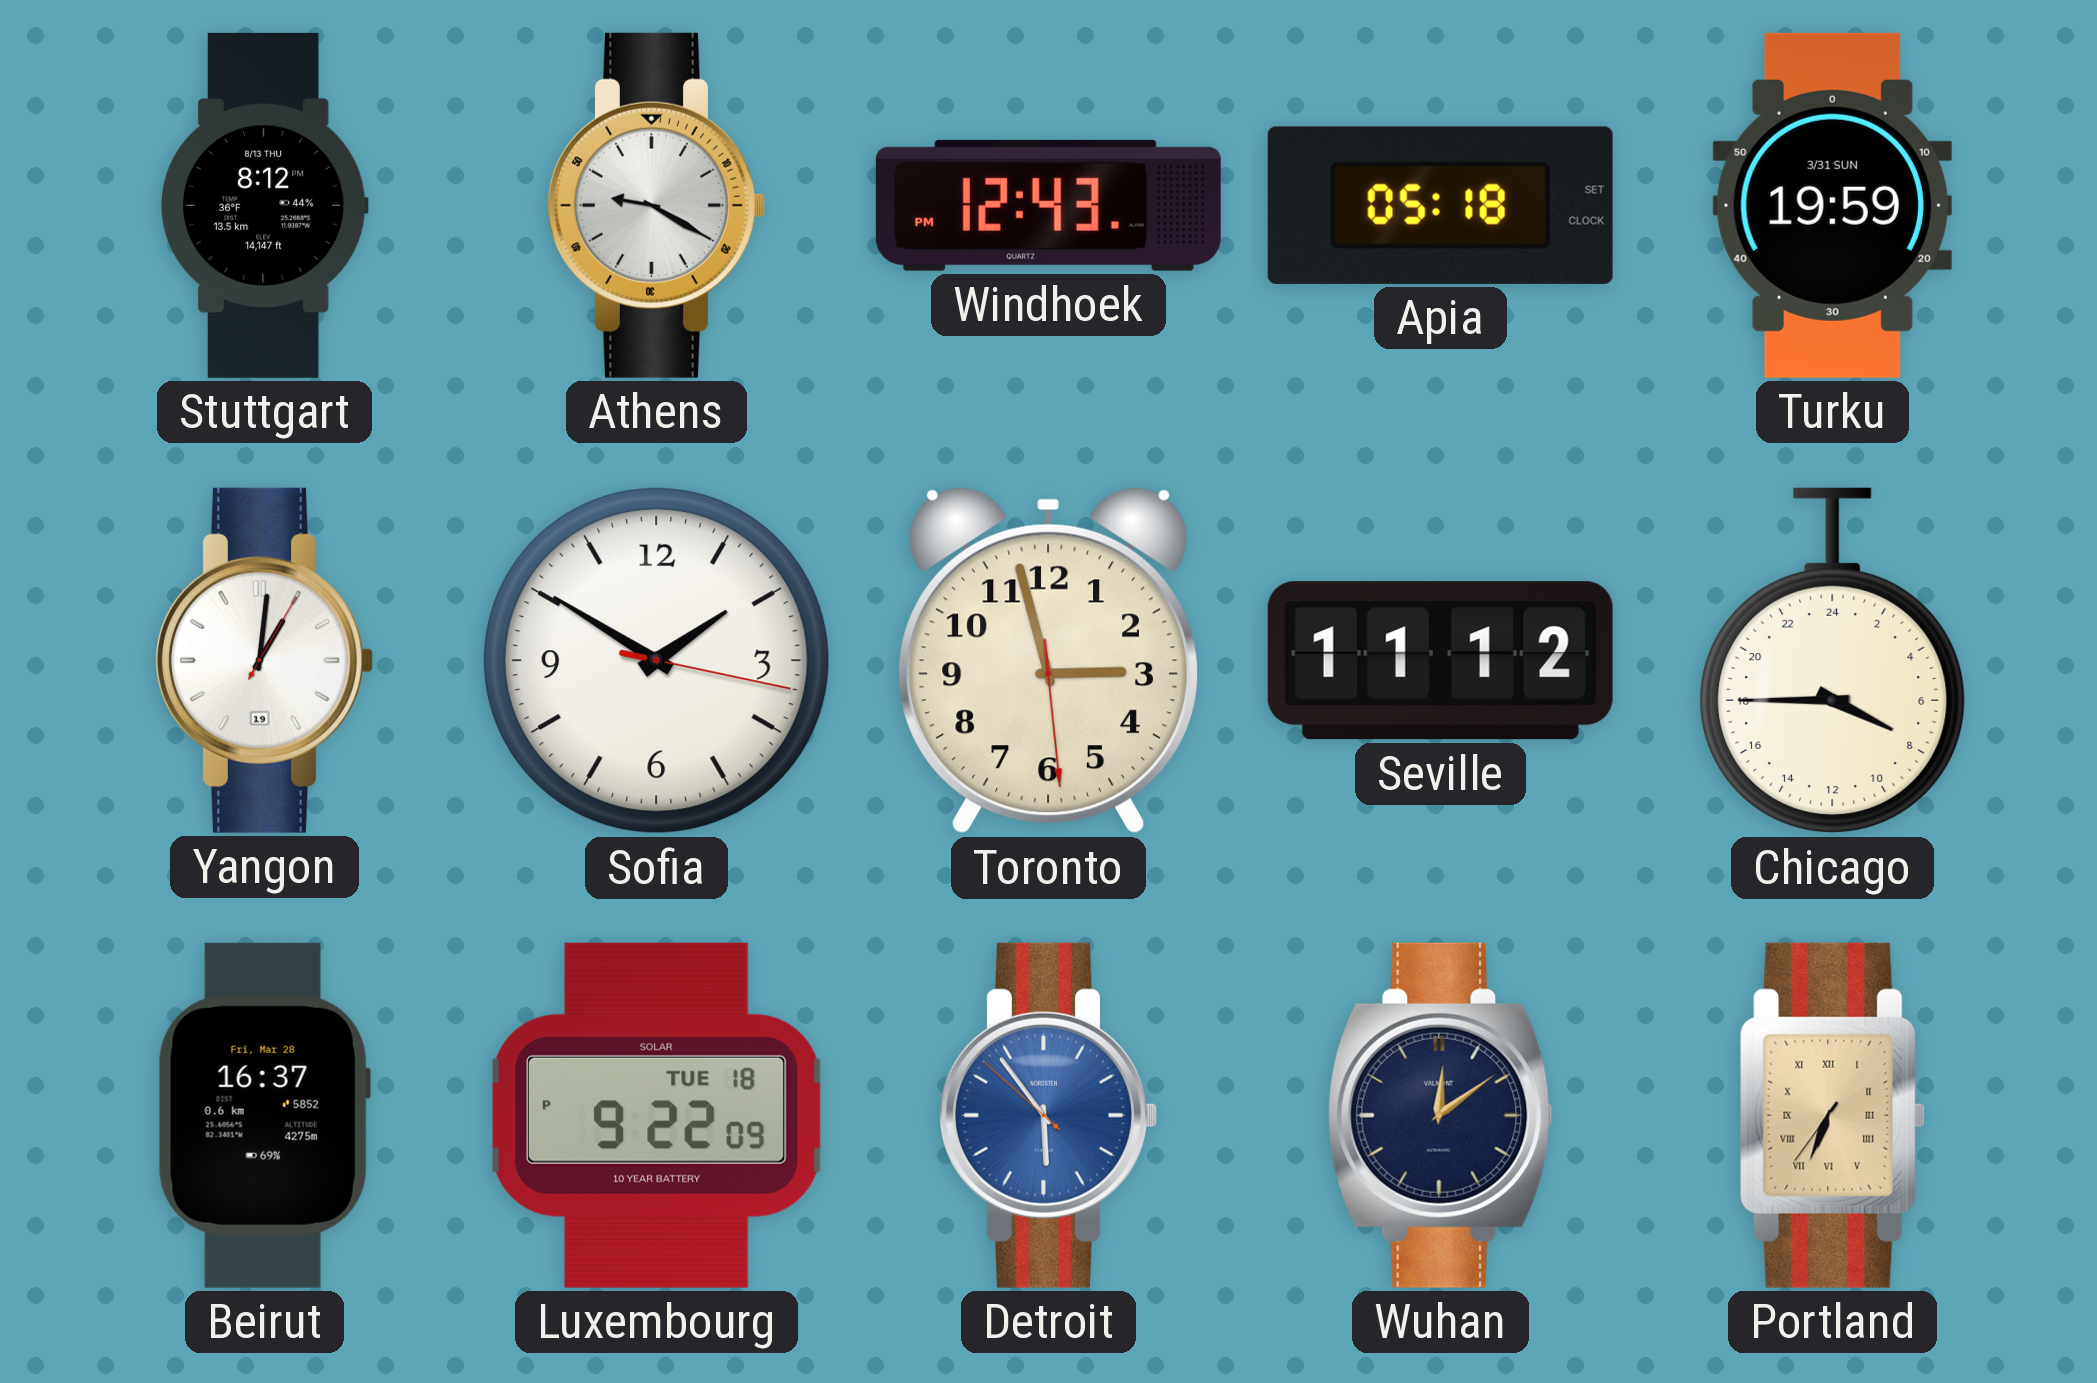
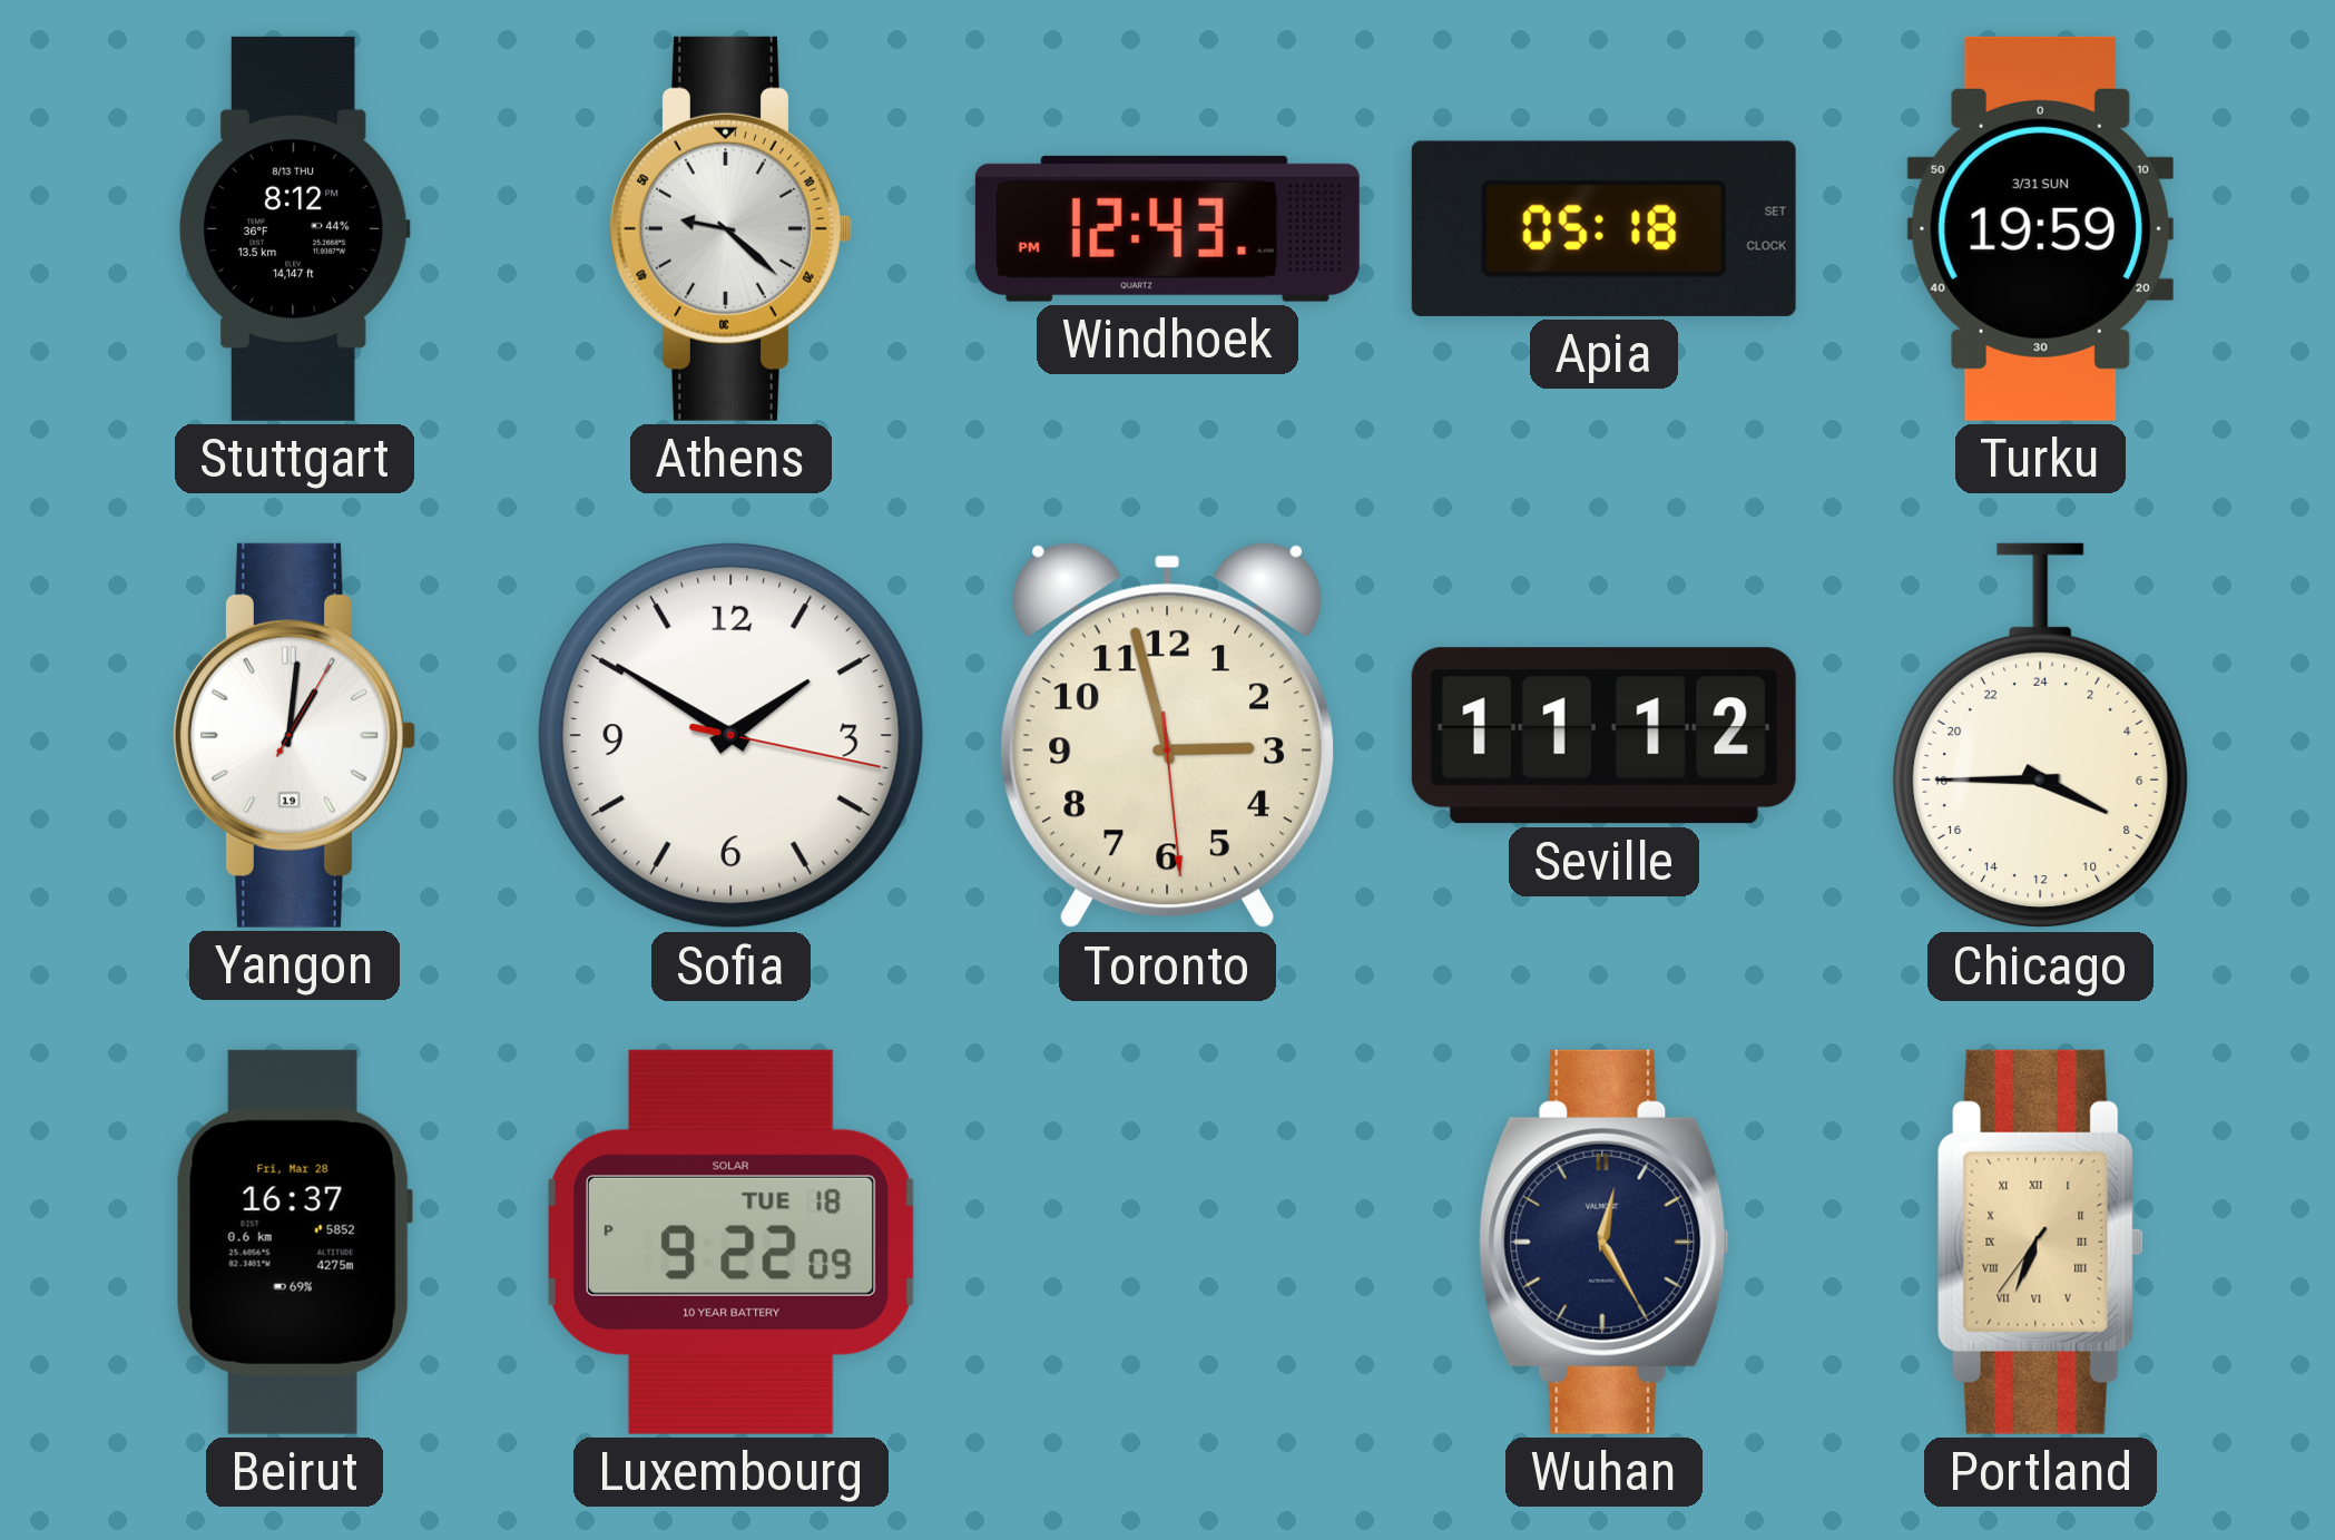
Athens: 9:20 -> 9:22
Detroit: 5:53 -> none
Wuhan: 12:09 -> 12:25
